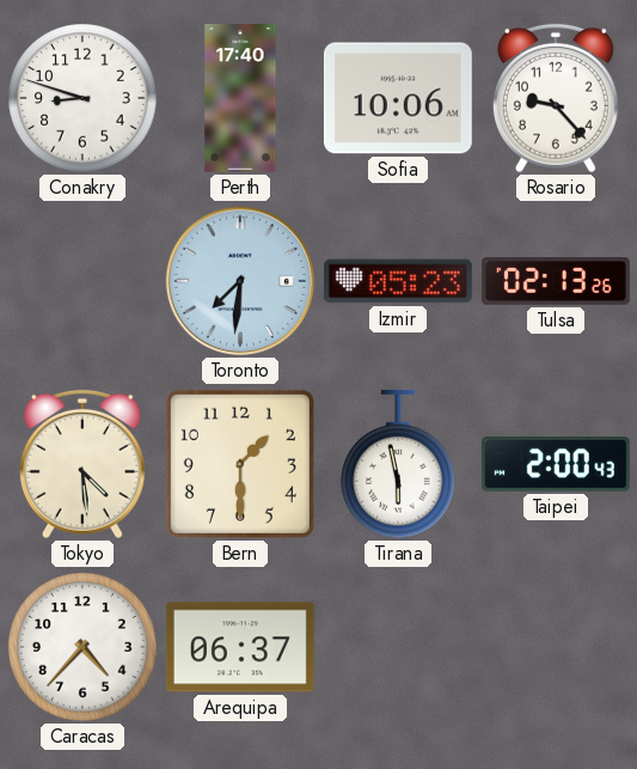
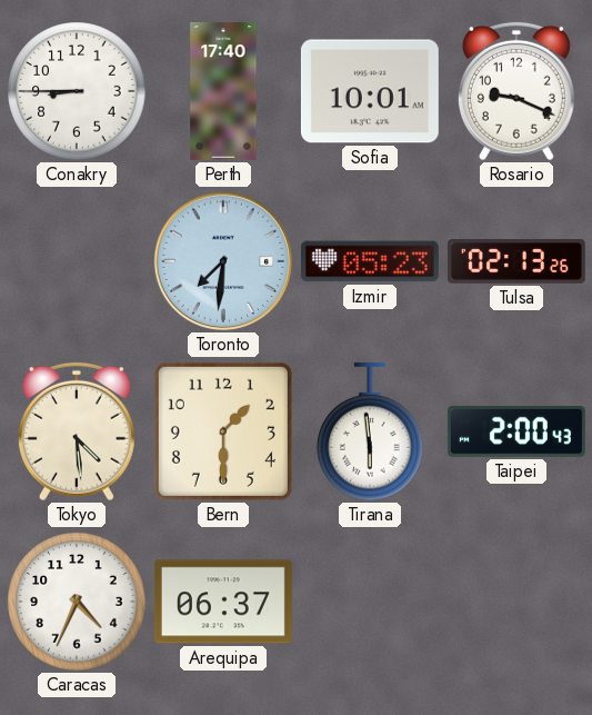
Conakry: 8:48 -> 8:45
Sofia: 10:06 -> 10:01
Rosario: 9:23 -> 9:19
Tirana: 5:58 -> 5:59
Caracas: 4:37 -> 4:34
